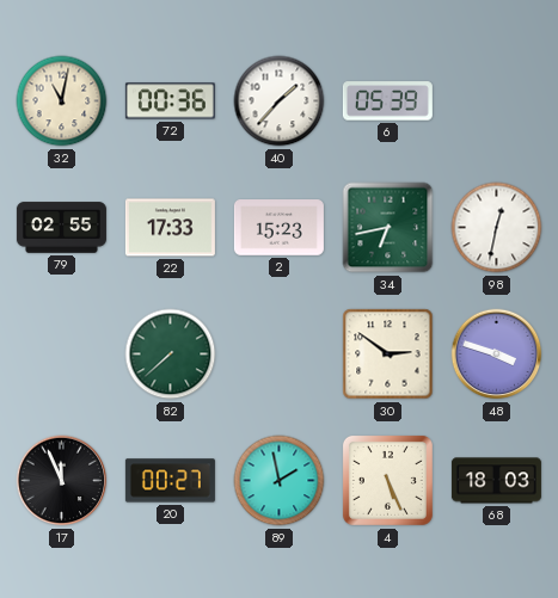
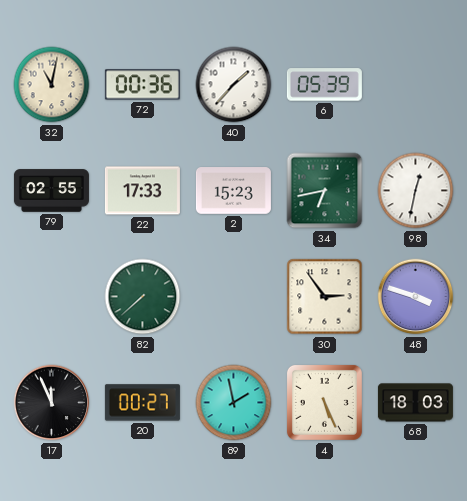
30: 2:51 -> 2:54
